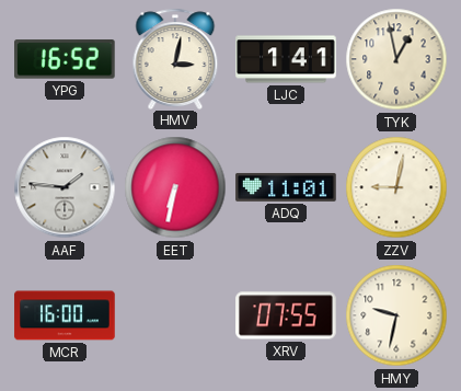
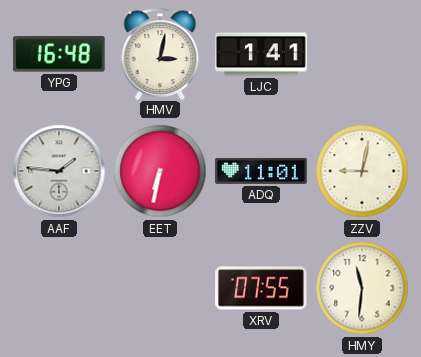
YPG: 16:52 -> 16:48
TYK: 12:58 -> none
MCR: 16:00 -> none
HMY: 9:32 -> 11:31
